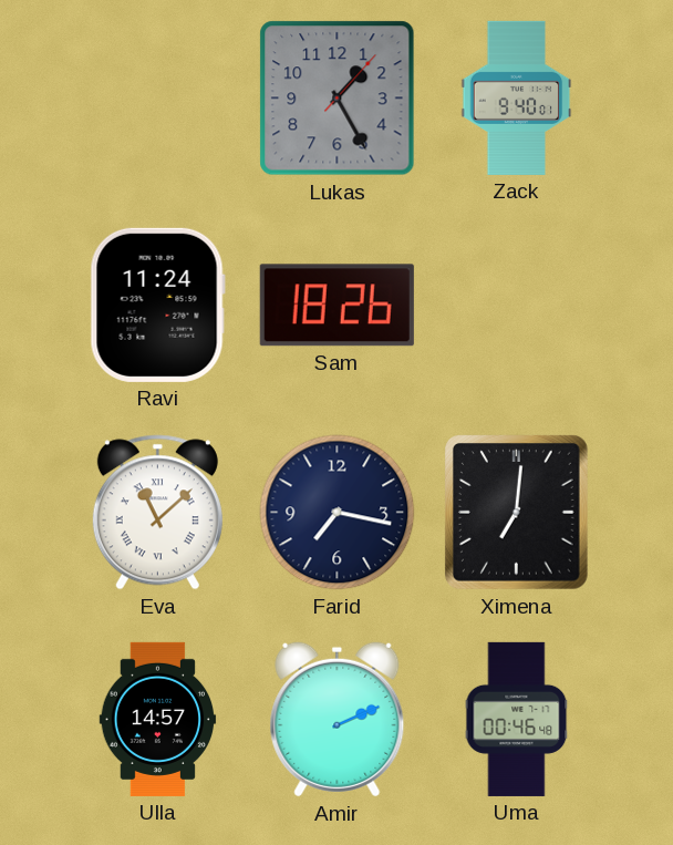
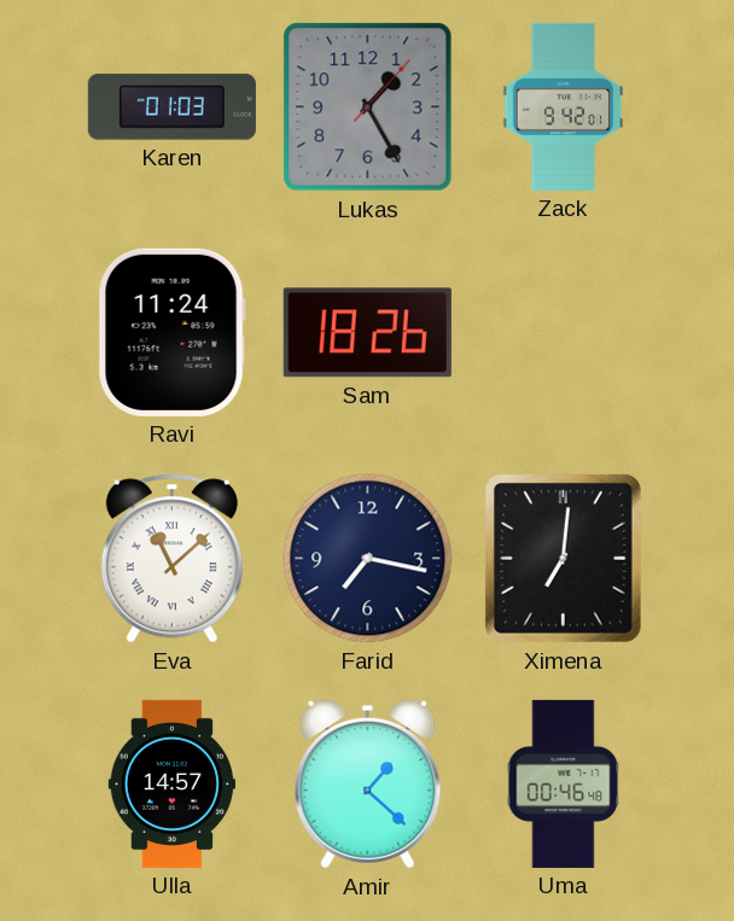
Karen: none -> 01:03
Zack: 9:40 -> 9:42
Amir: 2:11 -> 1:22
